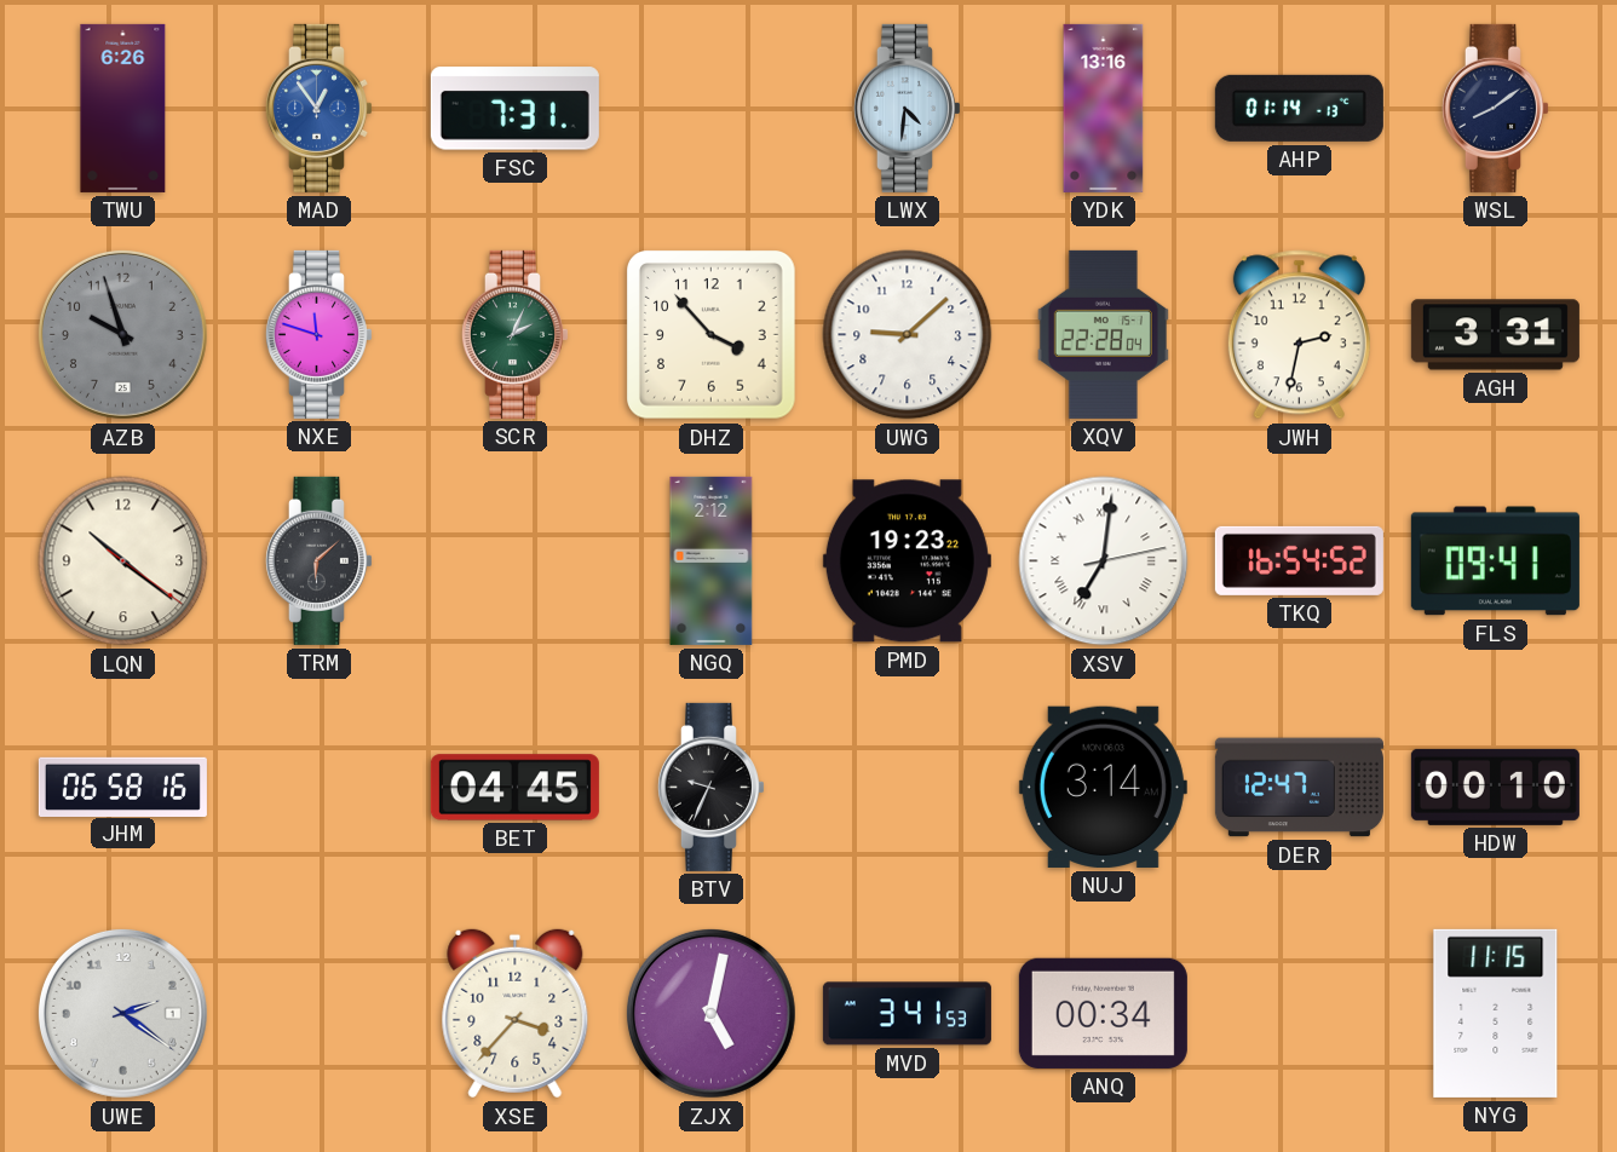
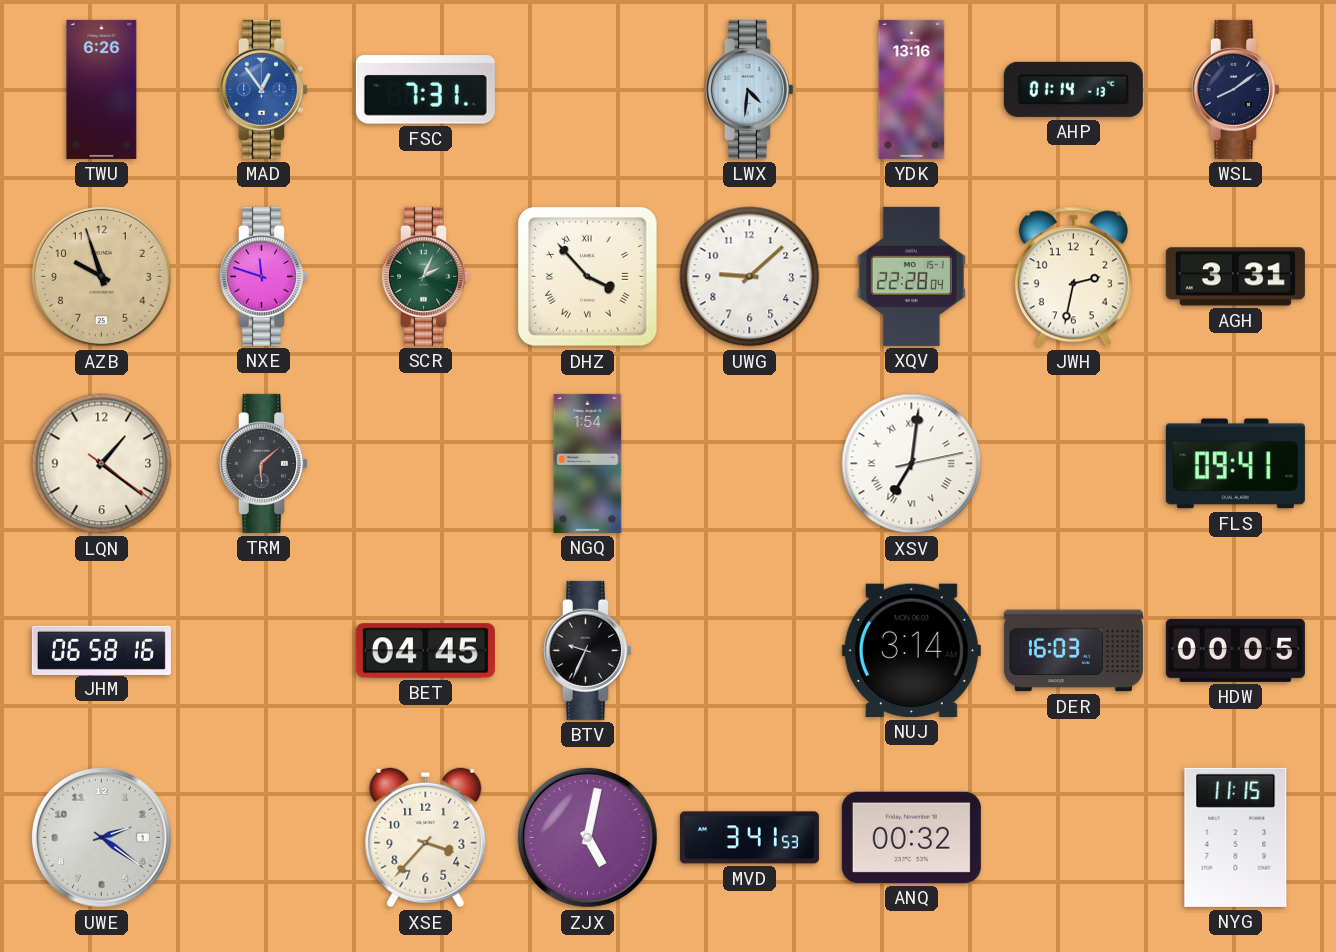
AZB dial: grey -> champagne
DHZ numerals: Arabic -> Roman
LQN: 10:21 -> 1:21
NGQ: 2:12 -> 1:54
PMD: 19:23 -> none
TKQ: 16:54 -> none
DER: 12:47 -> 16:03
HDW: 00:10 -> 00:05
ANQ: 00:34 -> 00:32
